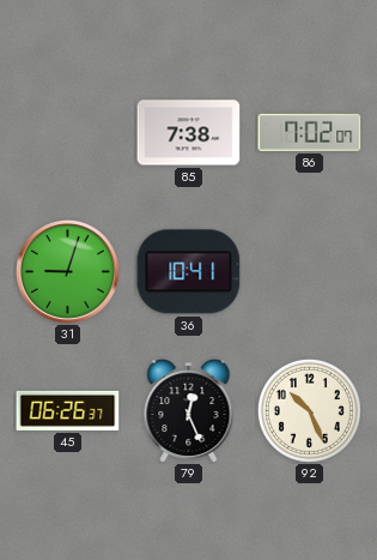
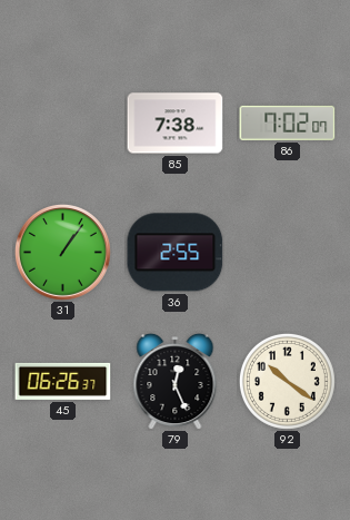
31: 9:03 -> 1:06
36: 10:41 -> 2:55
92: 10:26 -> 10:21
